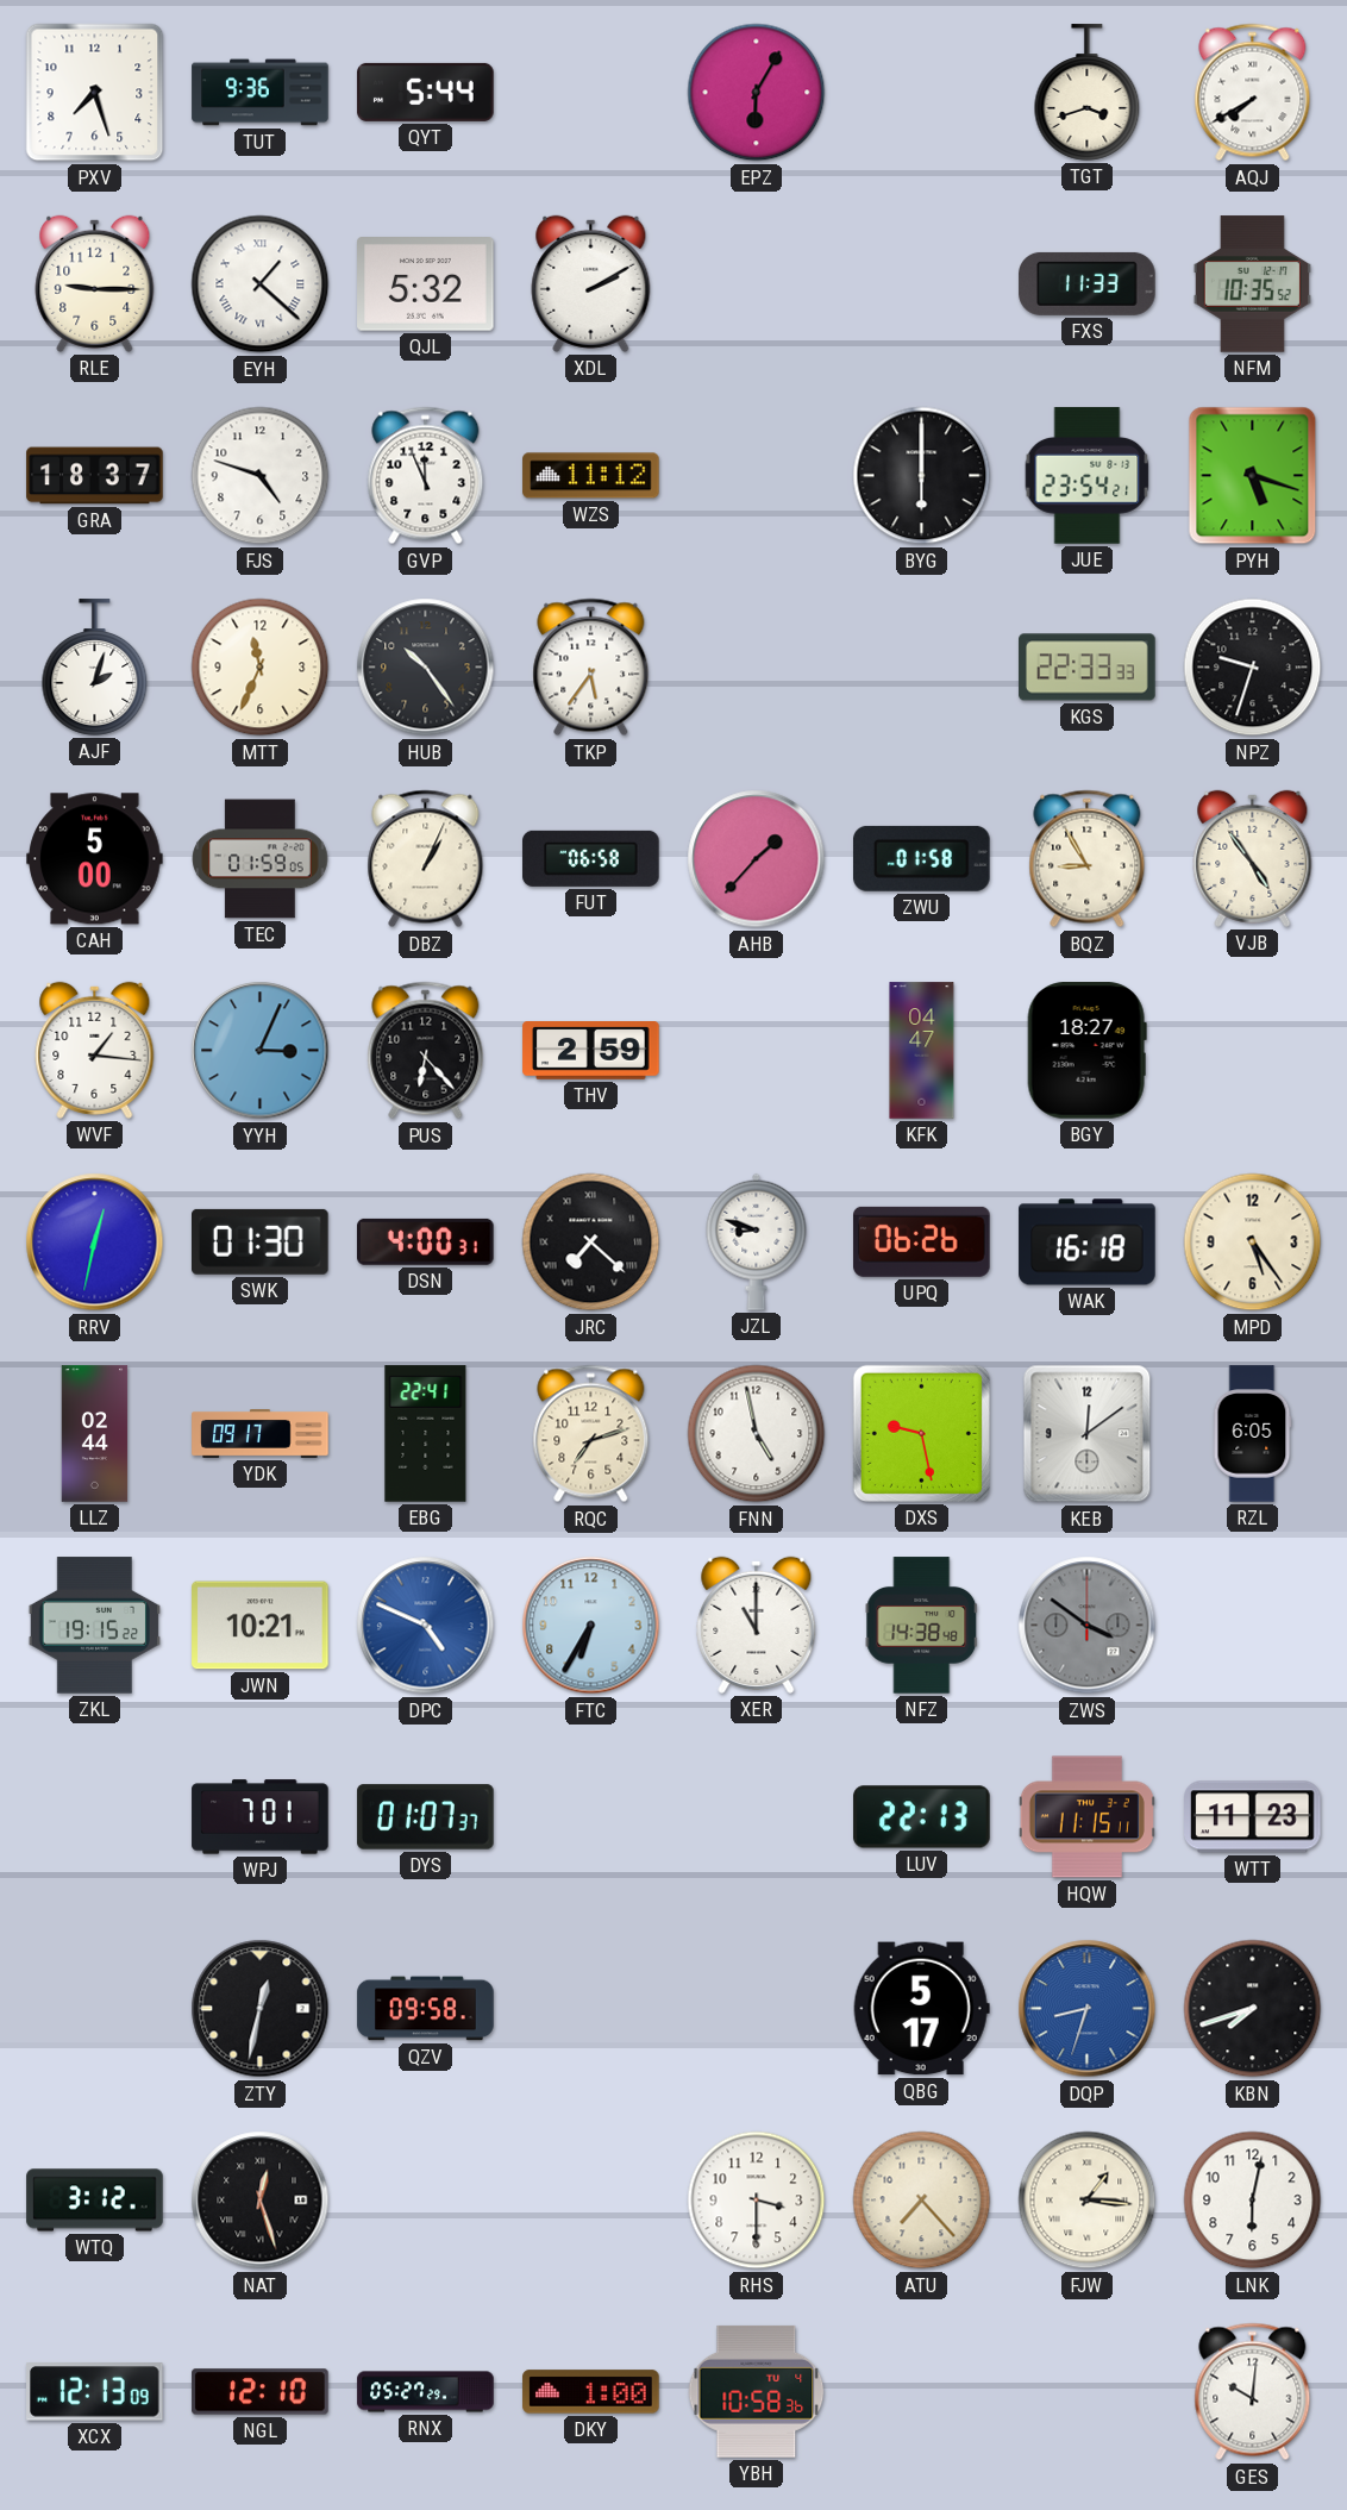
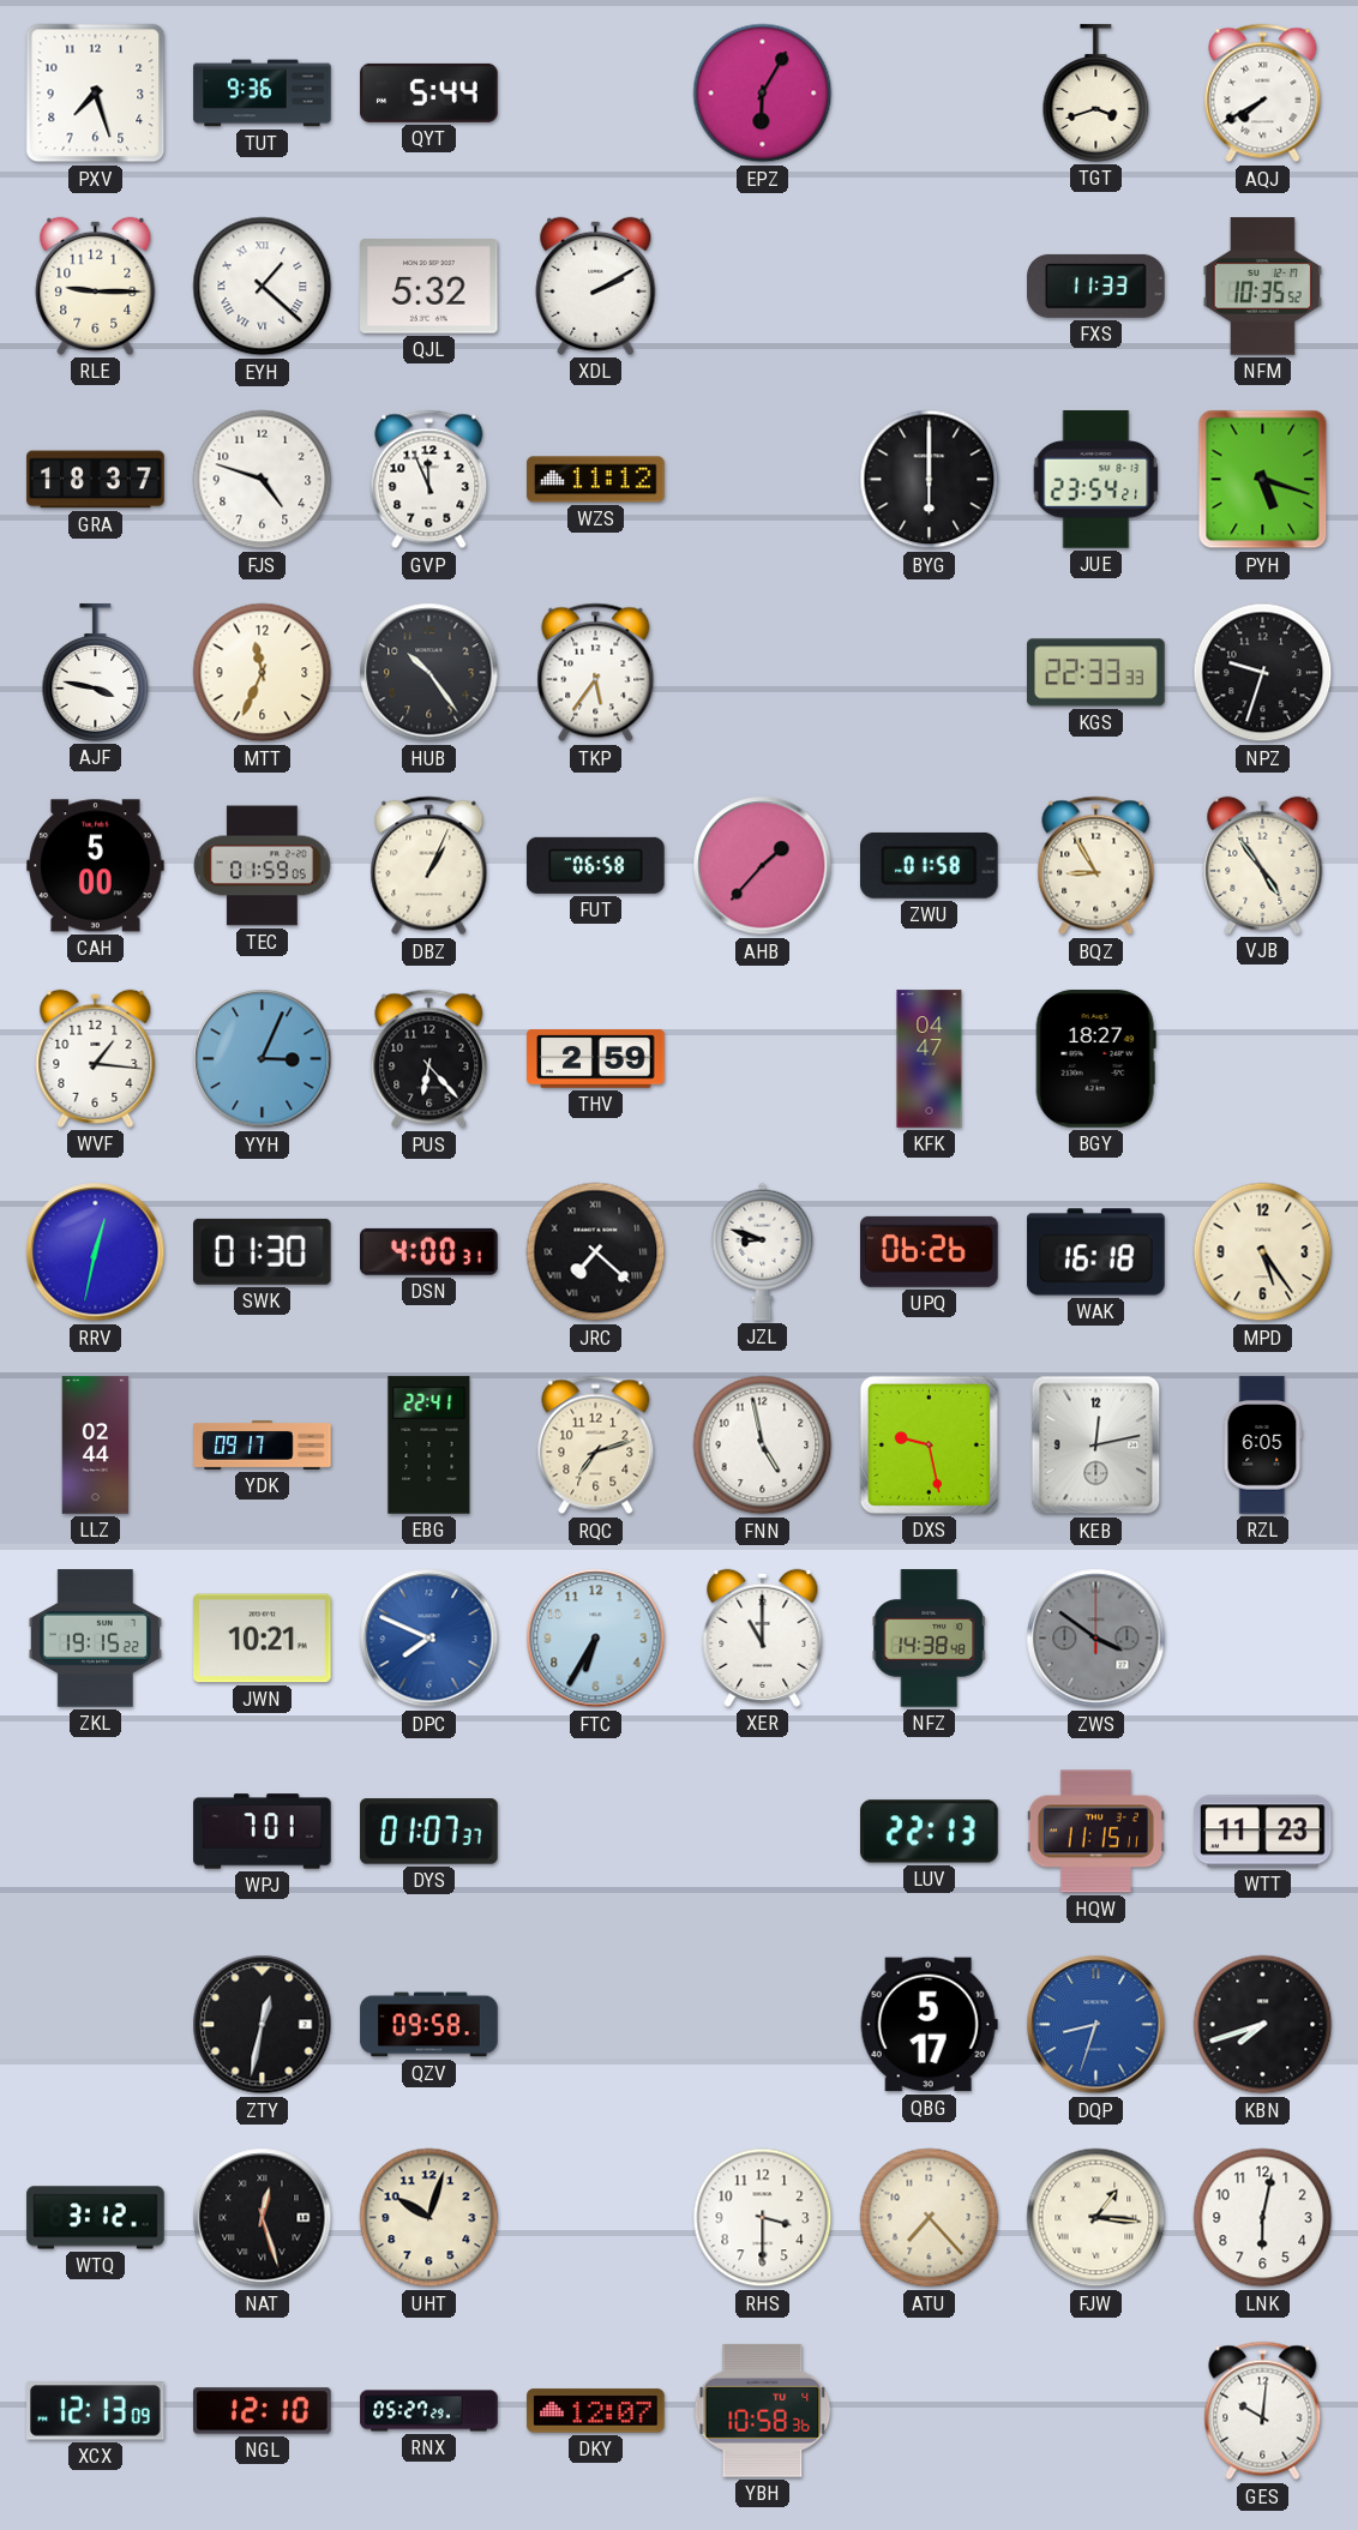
AJF: 2:03 -> 3:47
KEB: 12:09 -> 12:13
DPC: 4:49 -> 7:49
UHT: none -> 10:03
DKY: 1:00 -> 12:07
